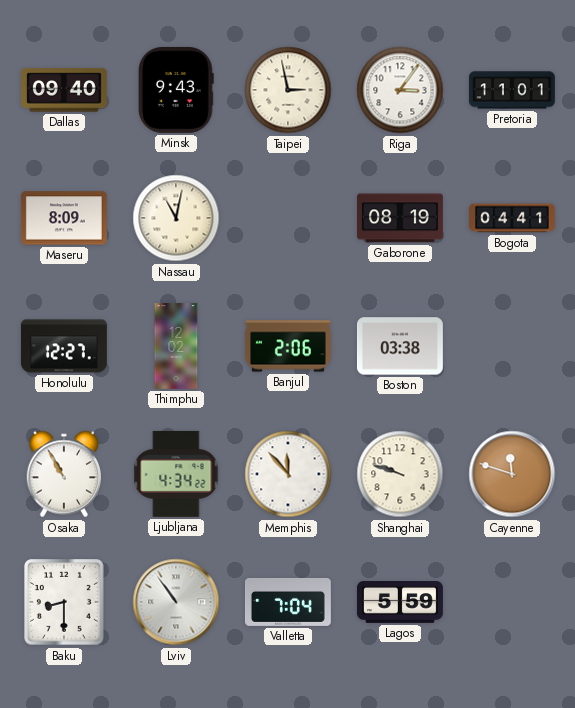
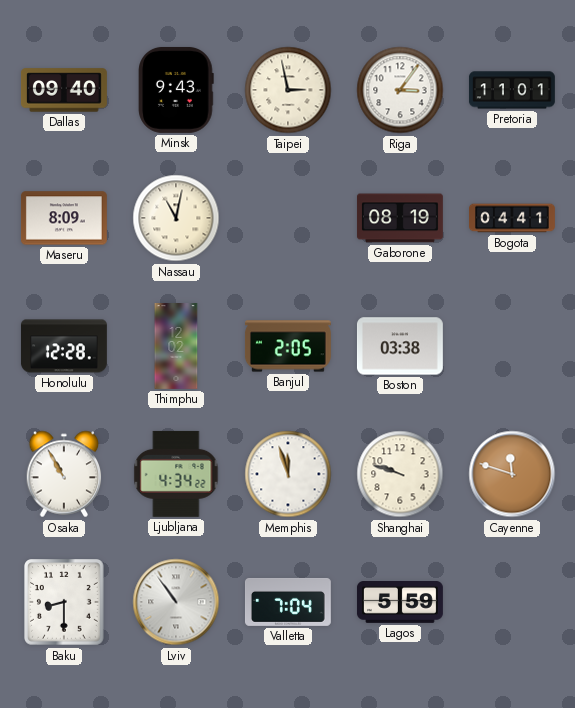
Honolulu: 12:27 -> 12:28
Banjul: 2:06 -> 2:05
Memphis: 11:53 -> 11:57
